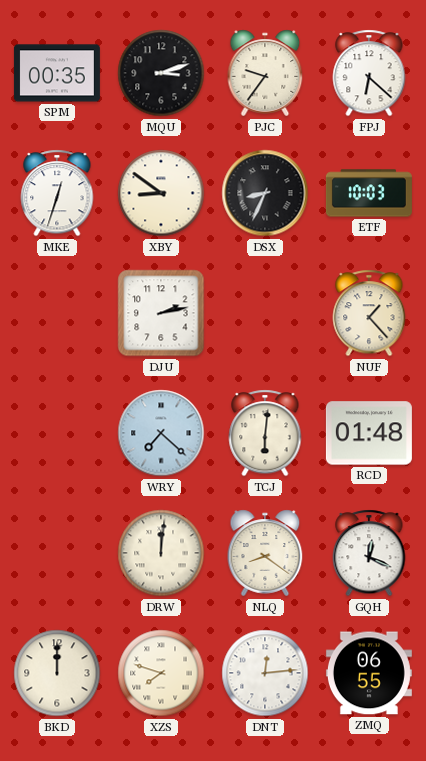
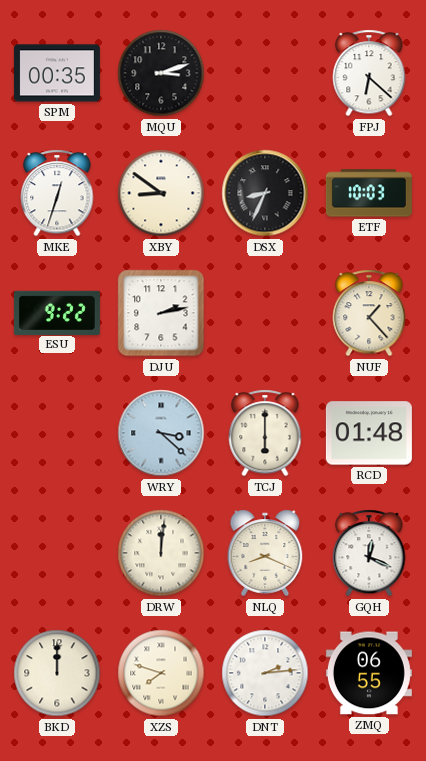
PJC: 9:36 -> none
ESU: none -> 9:22
WRY: 7:22 -> 3:22
TCJ: 6:01 -> 6:00
NLQ: 8:21 -> 8:19
DNT: 12:14 -> 2:14
